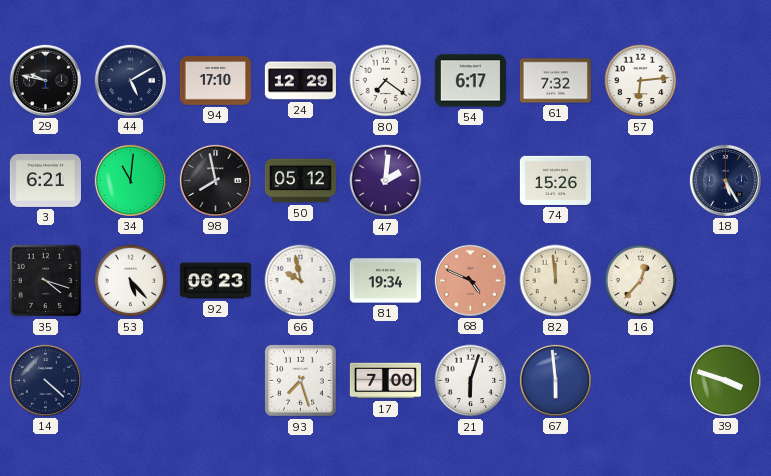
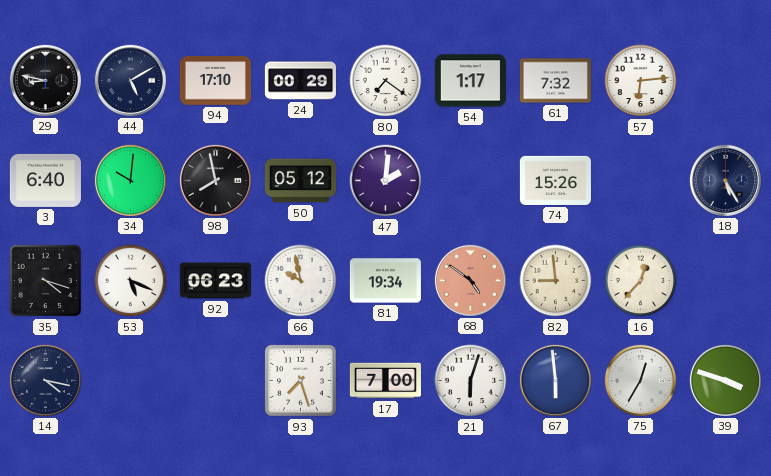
29: 9:47 -> 8:47
24: 12:29 -> 00:29
54: 6:17 -> 1:17
3: 6:21 -> 6:40
34: 11:01 -> 10:01
53: 5:23 -> 5:19
68: 4:49 -> 4:51
82: 11:59 -> 8:59
14: 4:22 -> 4:17
75: none -> 12:35
